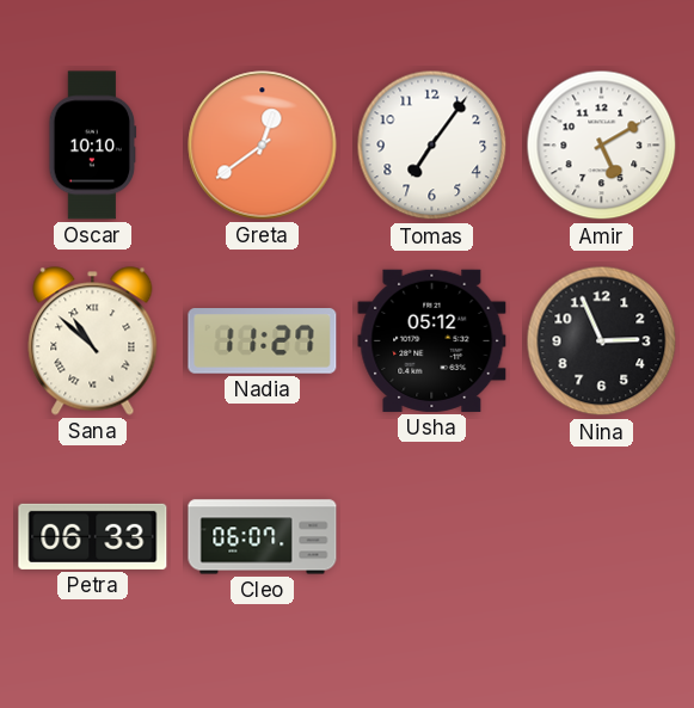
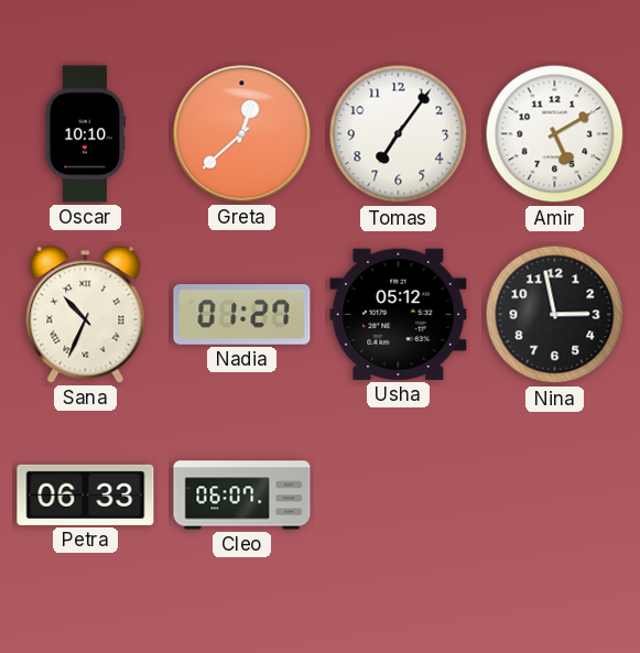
Greta: 12:39 -> 12:38
Sana: 10:52 -> 10:34
Nadia: 11:27 -> 01:27
Nina: 2:56 -> 2:58
